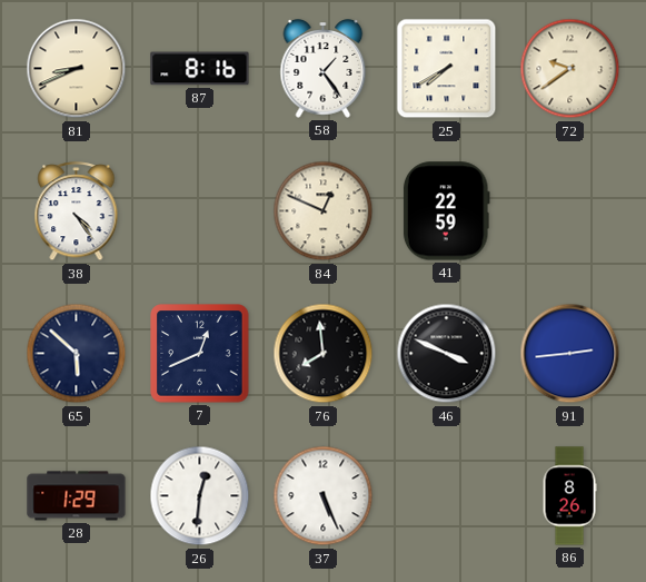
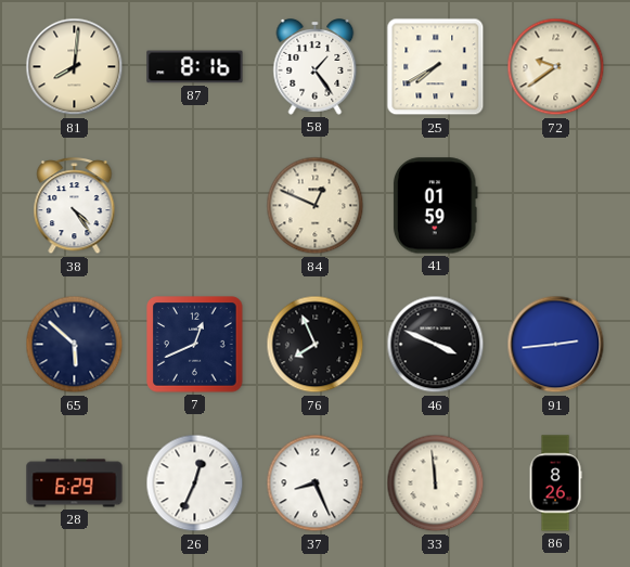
81: 8:41 -> 8:01
41: 22:59 -> 01:59
76: 7:59 -> 7:56
28: 1:29 -> 6:29
26: 12:31 -> 12:34
37: 5:26 -> 8:26
33: none -> 11:59
